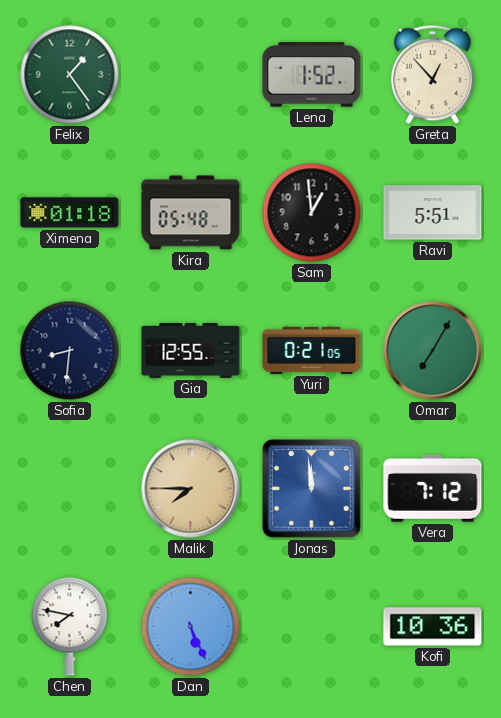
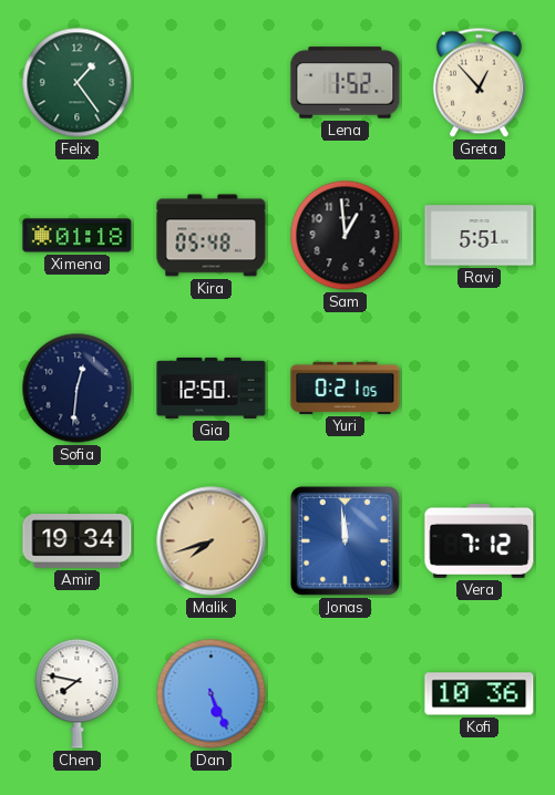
Sofia: 8:31 -> 12:31
Gia: 12:55 -> 12:50
Omar: 7:05 -> none
Amir: none -> 19:34
Malik: 7:45 -> 7:42
